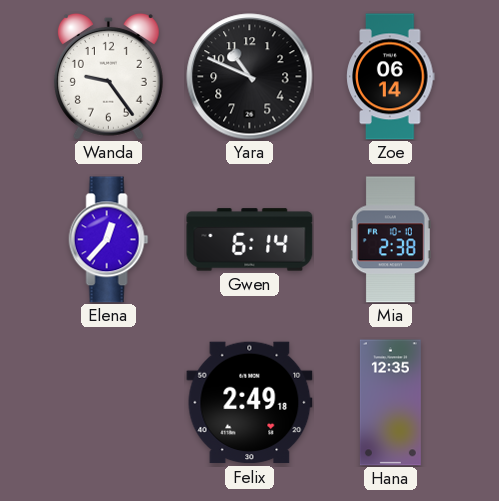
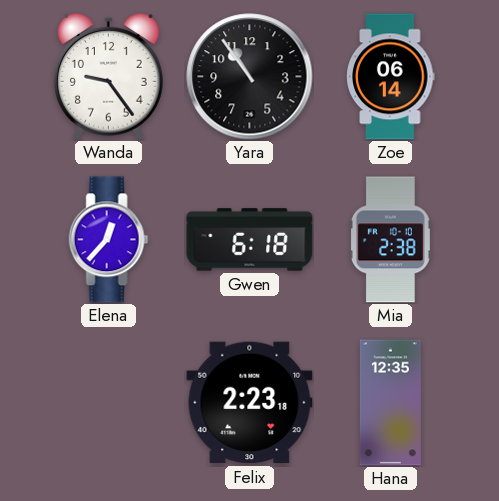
Yara: 10:49 -> 10:54
Gwen: 6:14 -> 6:18
Felix: 2:49 -> 2:23
